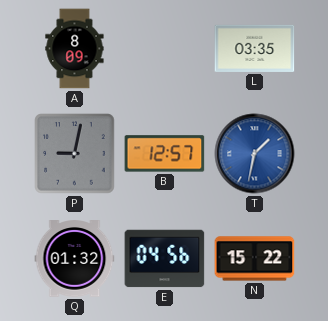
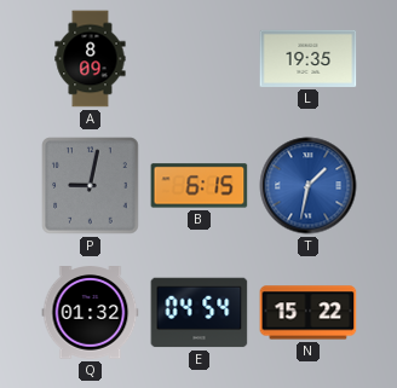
L: 03:35 -> 19:35
B: 12:57 -> 6:15
E: 04:56 -> 04:54
